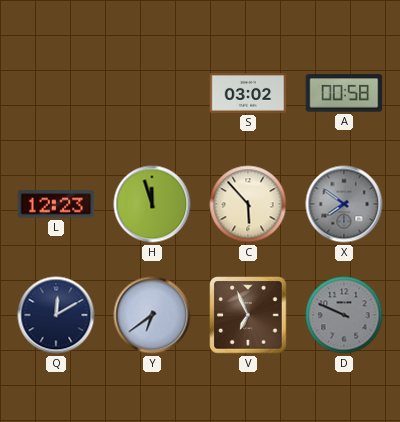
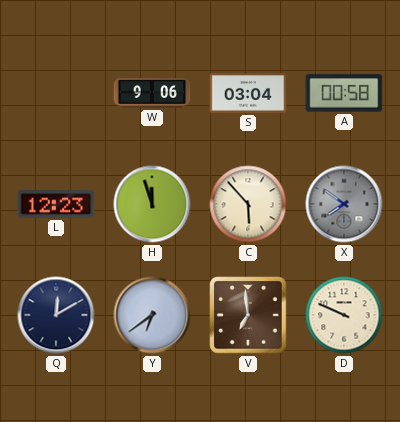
W: none -> 9:06
S: 03:02 -> 03:04
V: 6:56 -> 6:59
D dial: grey -> cream
